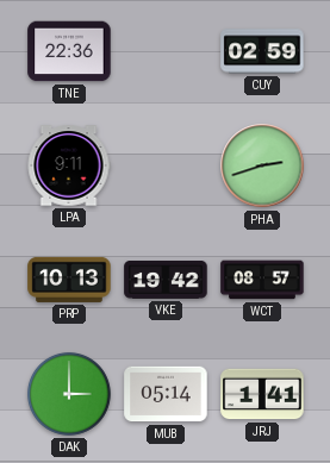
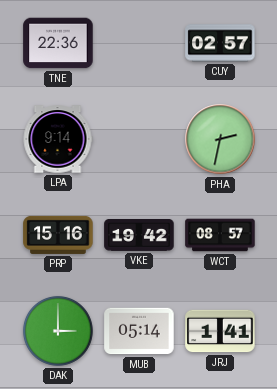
CUY: 02:59 -> 02:57
LPA: 9:11 -> 9:14
PHA: 2:42 -> 2:32
PRP: 10:13 -> 15:16
